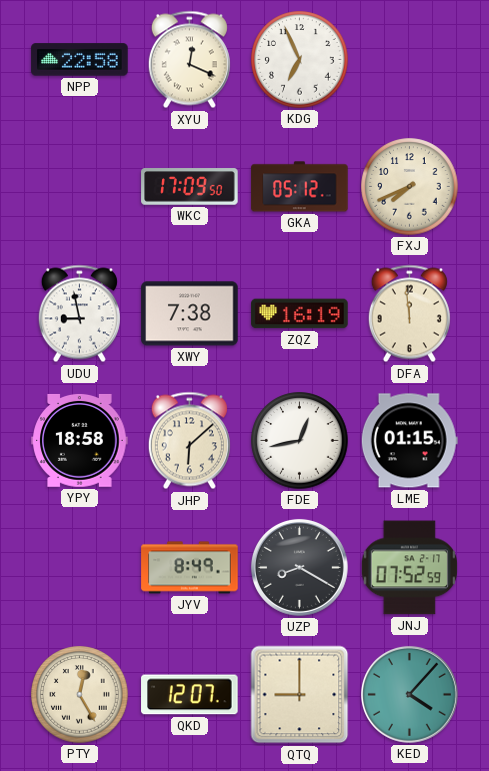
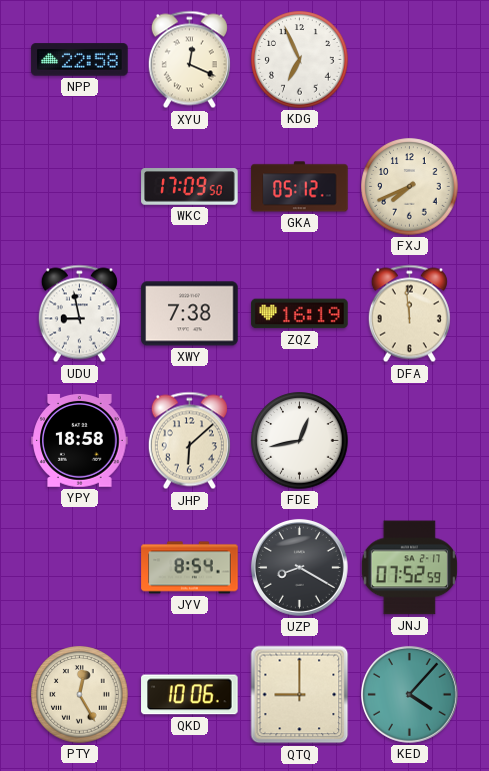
LME: 01:15 -> none
JYV: 8:49 -> 8:54
QKD: 12:07 -> 10:06
